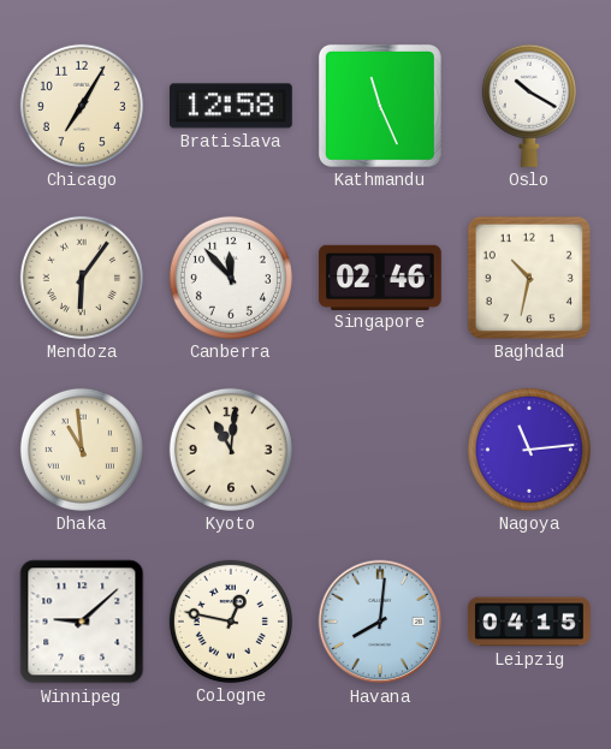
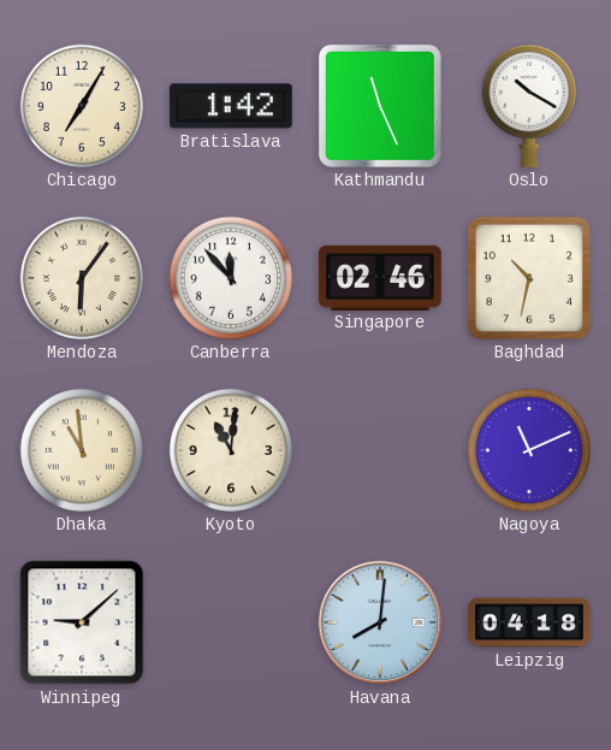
Bratislava: 12:58 -> 1:42
Nagoya: 11:14 -> 11:11
Cologne: 12:47 -> none
Leipzig: 04:15 -> 04:18
